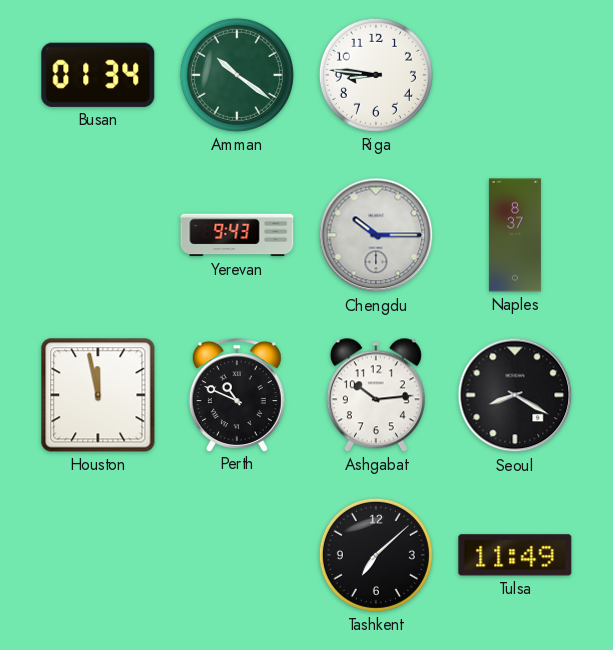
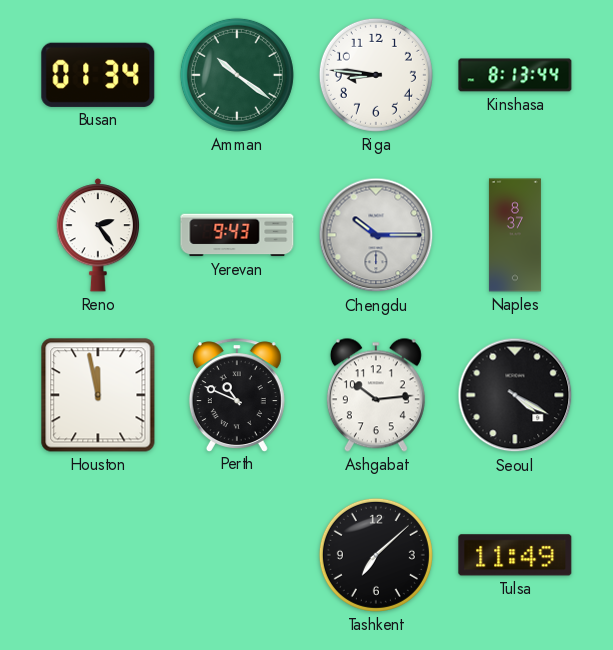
Kinshasa: none -> 8:13
Reno: none -> 2:24
Seoul: 8:20 -> 4:20
